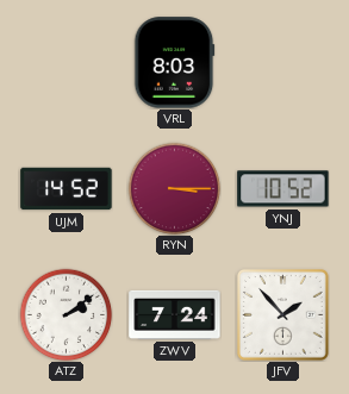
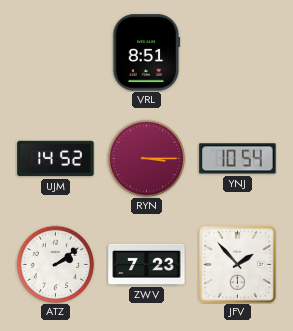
VRL: 8:03 -> 8:51
YNJ: 10:52 -> 10:54
ZWV: 7:24 -> 7:23
